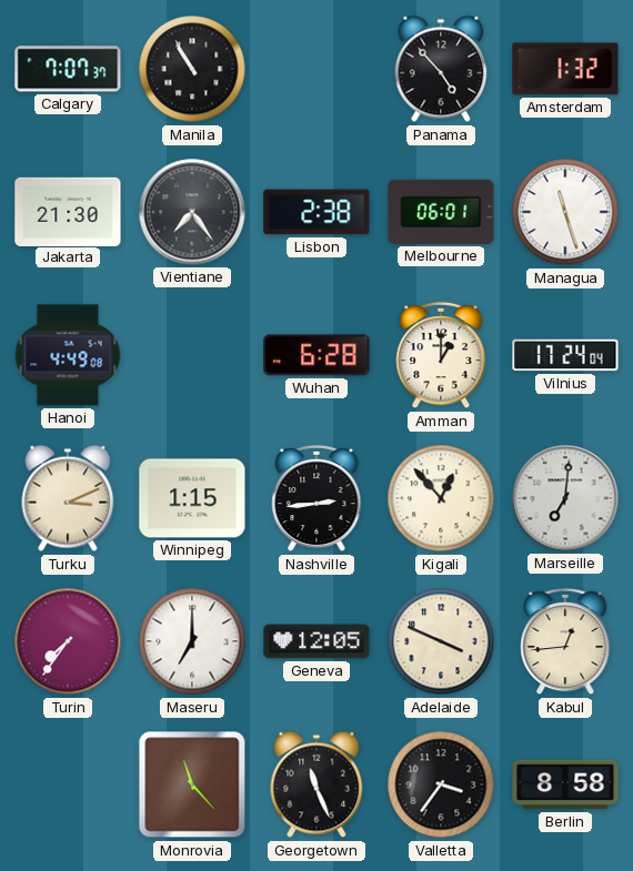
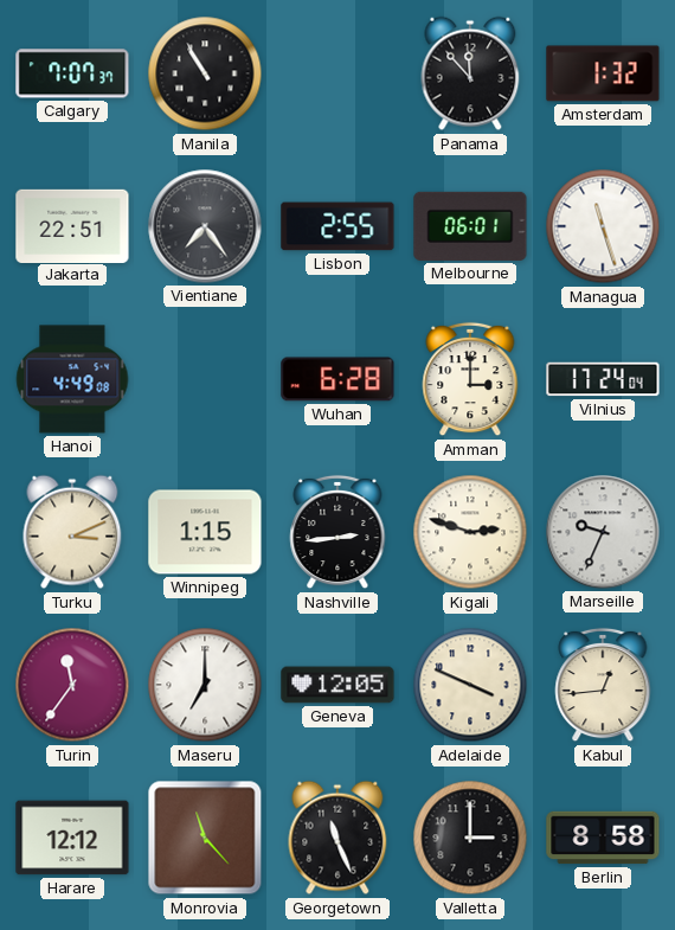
Panama: 4:53 -> 11:53
Jakarta: 21:30 -> 22:51
Lisbon: 2:38 -> 2:55
Amman: 1:00 -> 3:00
Kigali: 12:53 -> 2:48
Marseille: 7:01 -> 9:34
Turin: 7:36 -> 11:36
Harare: none -> 12:12
Valletta: 3:36 -> 3:00
